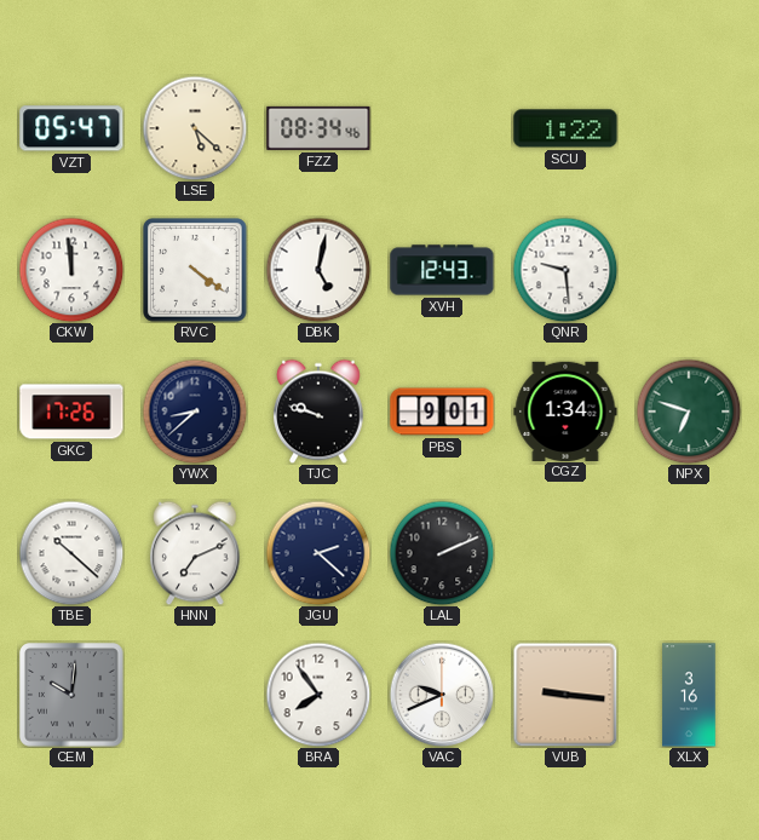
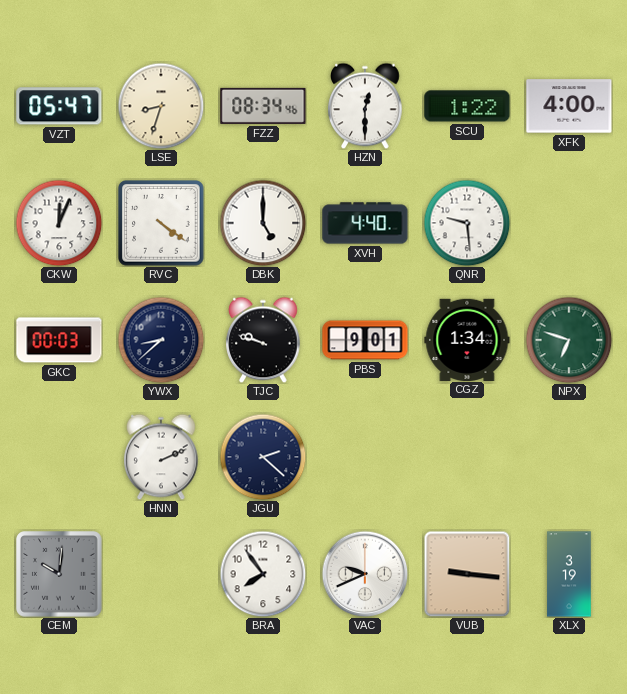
LSE: 5:22 -> 8:33
HZN: none -> 12:30
XFK: none -> 4:00
CKW: 11:59 -> 12:04
DBK: 5:02 -> 5:00
XVH: 12:43 -> 4:40
GKC: 17:26 -> 00:03
TBE: 10:22 -> none
HNN: 7:11 -> 2:11
LAL: 2:11 -> none
XLX: 3:16 -> 3:19
